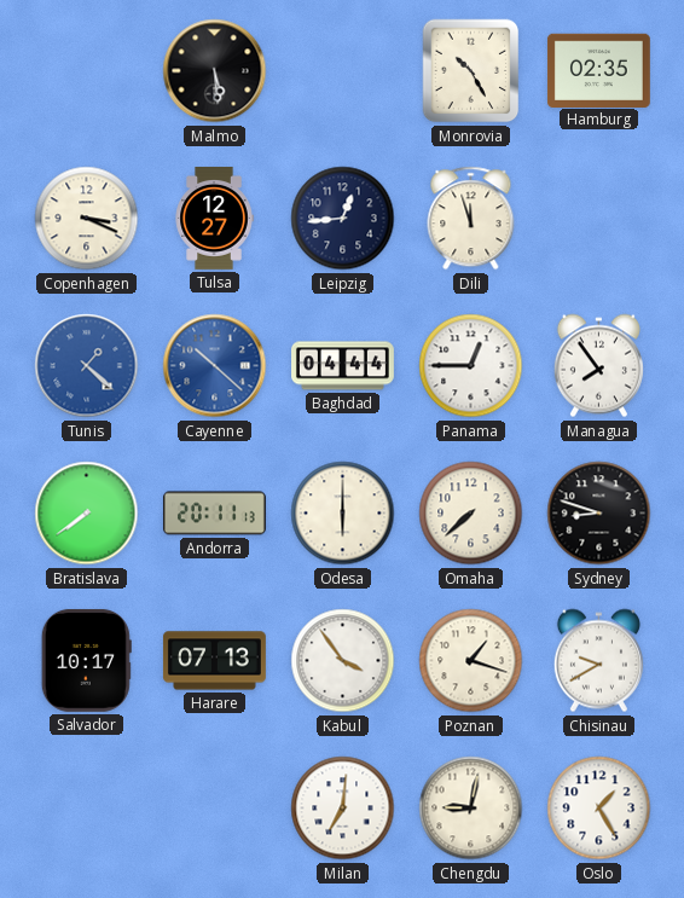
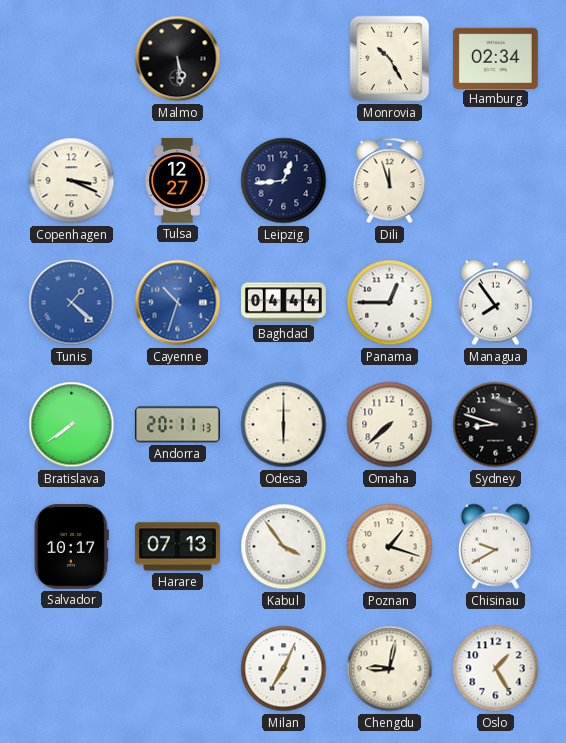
Hamburg: 02:35 -> 02:34
Cayenne: 10:22 -> 10:33
Milan: 7:01 -> 7:04
